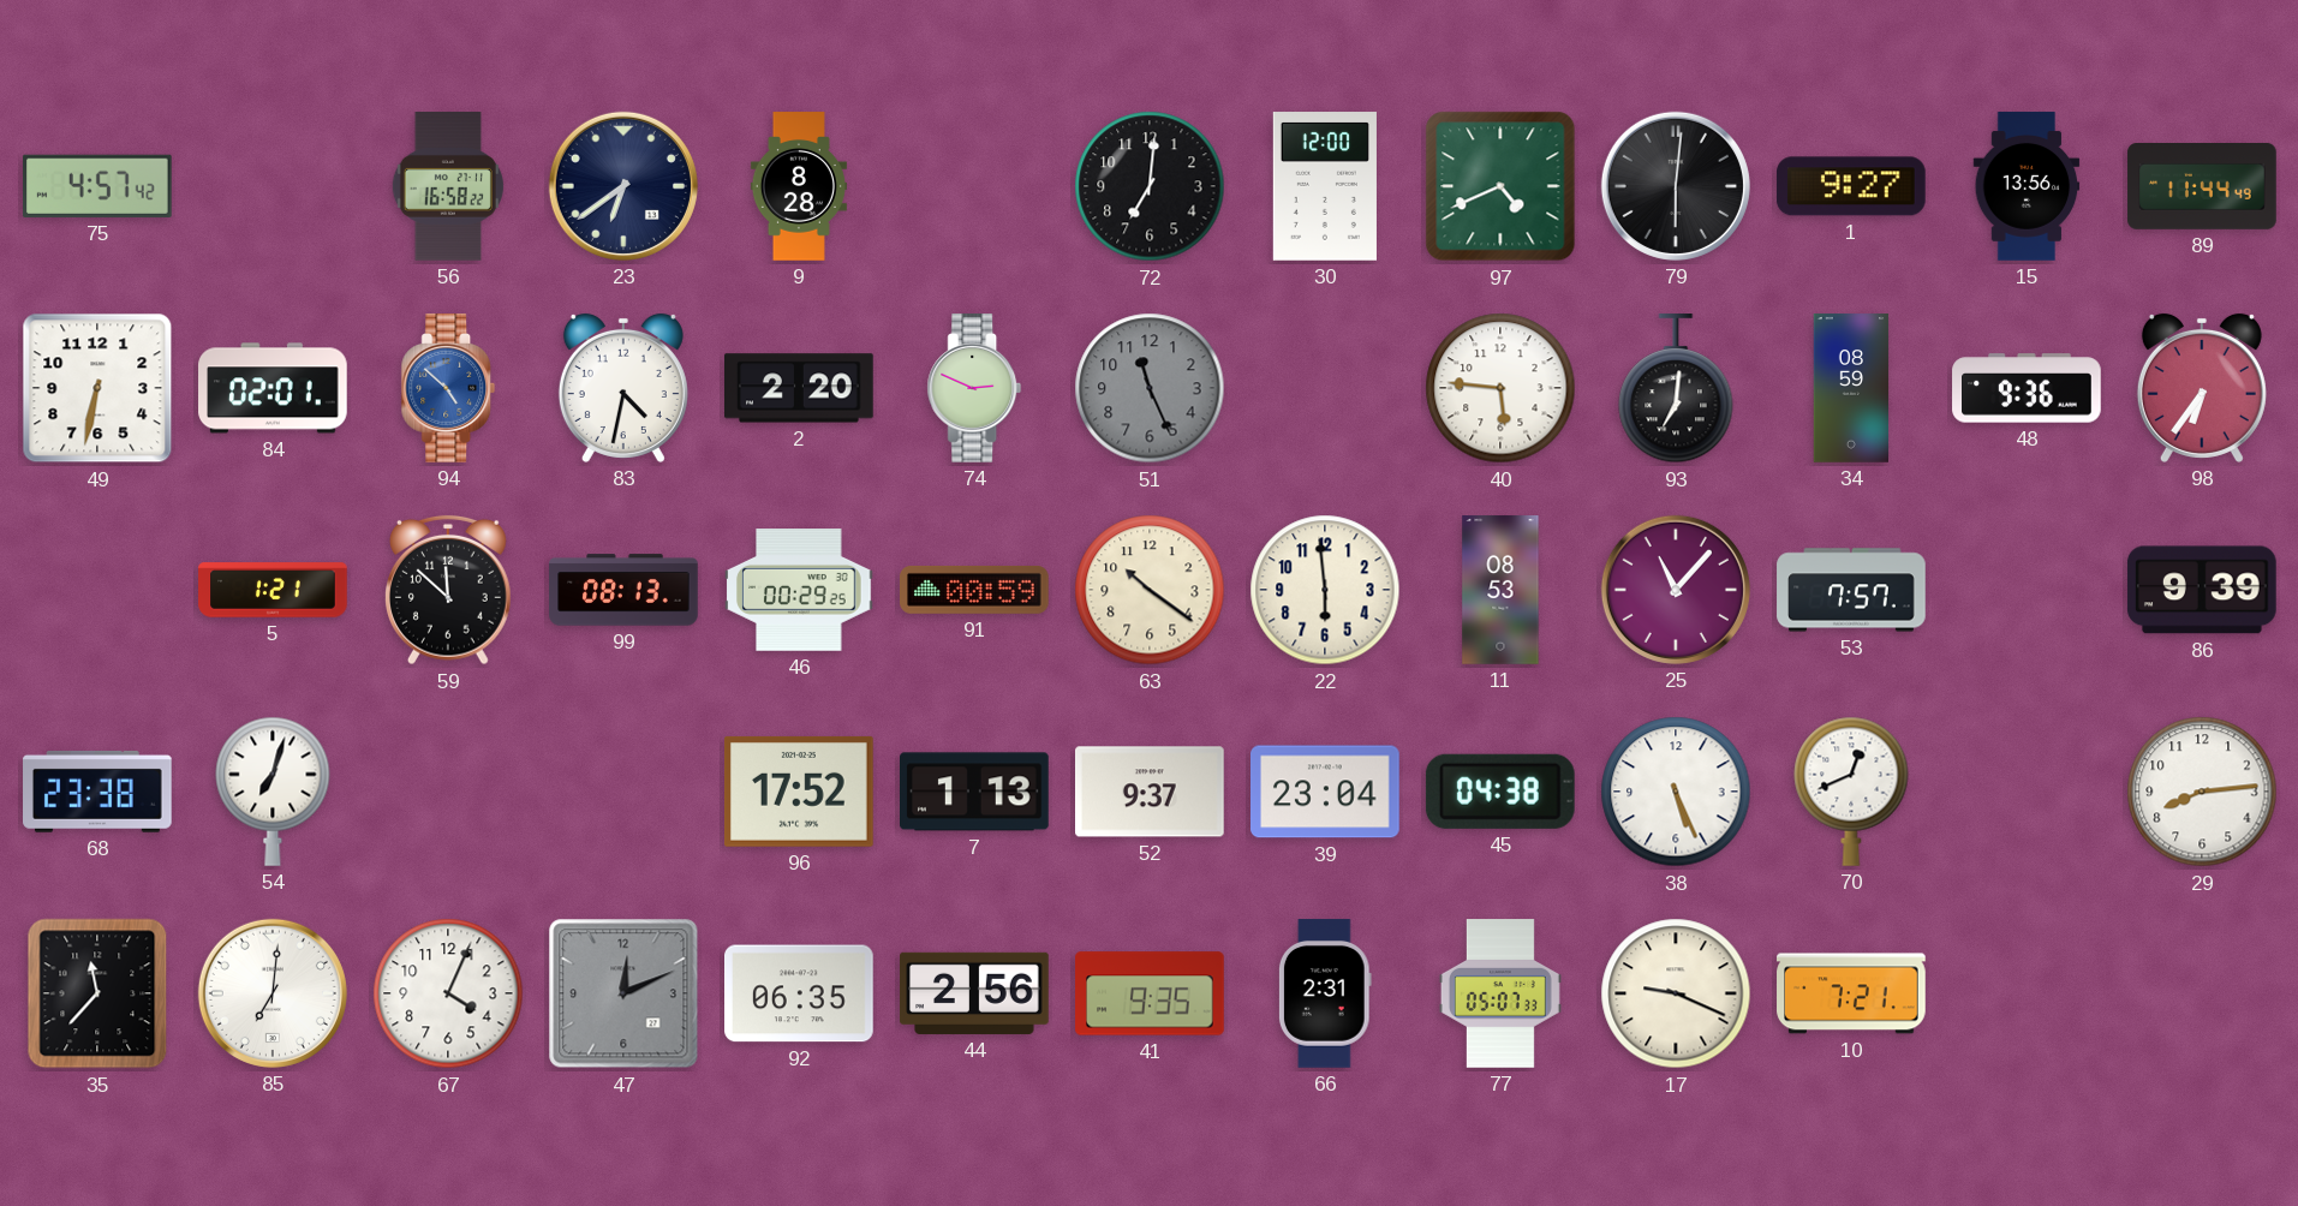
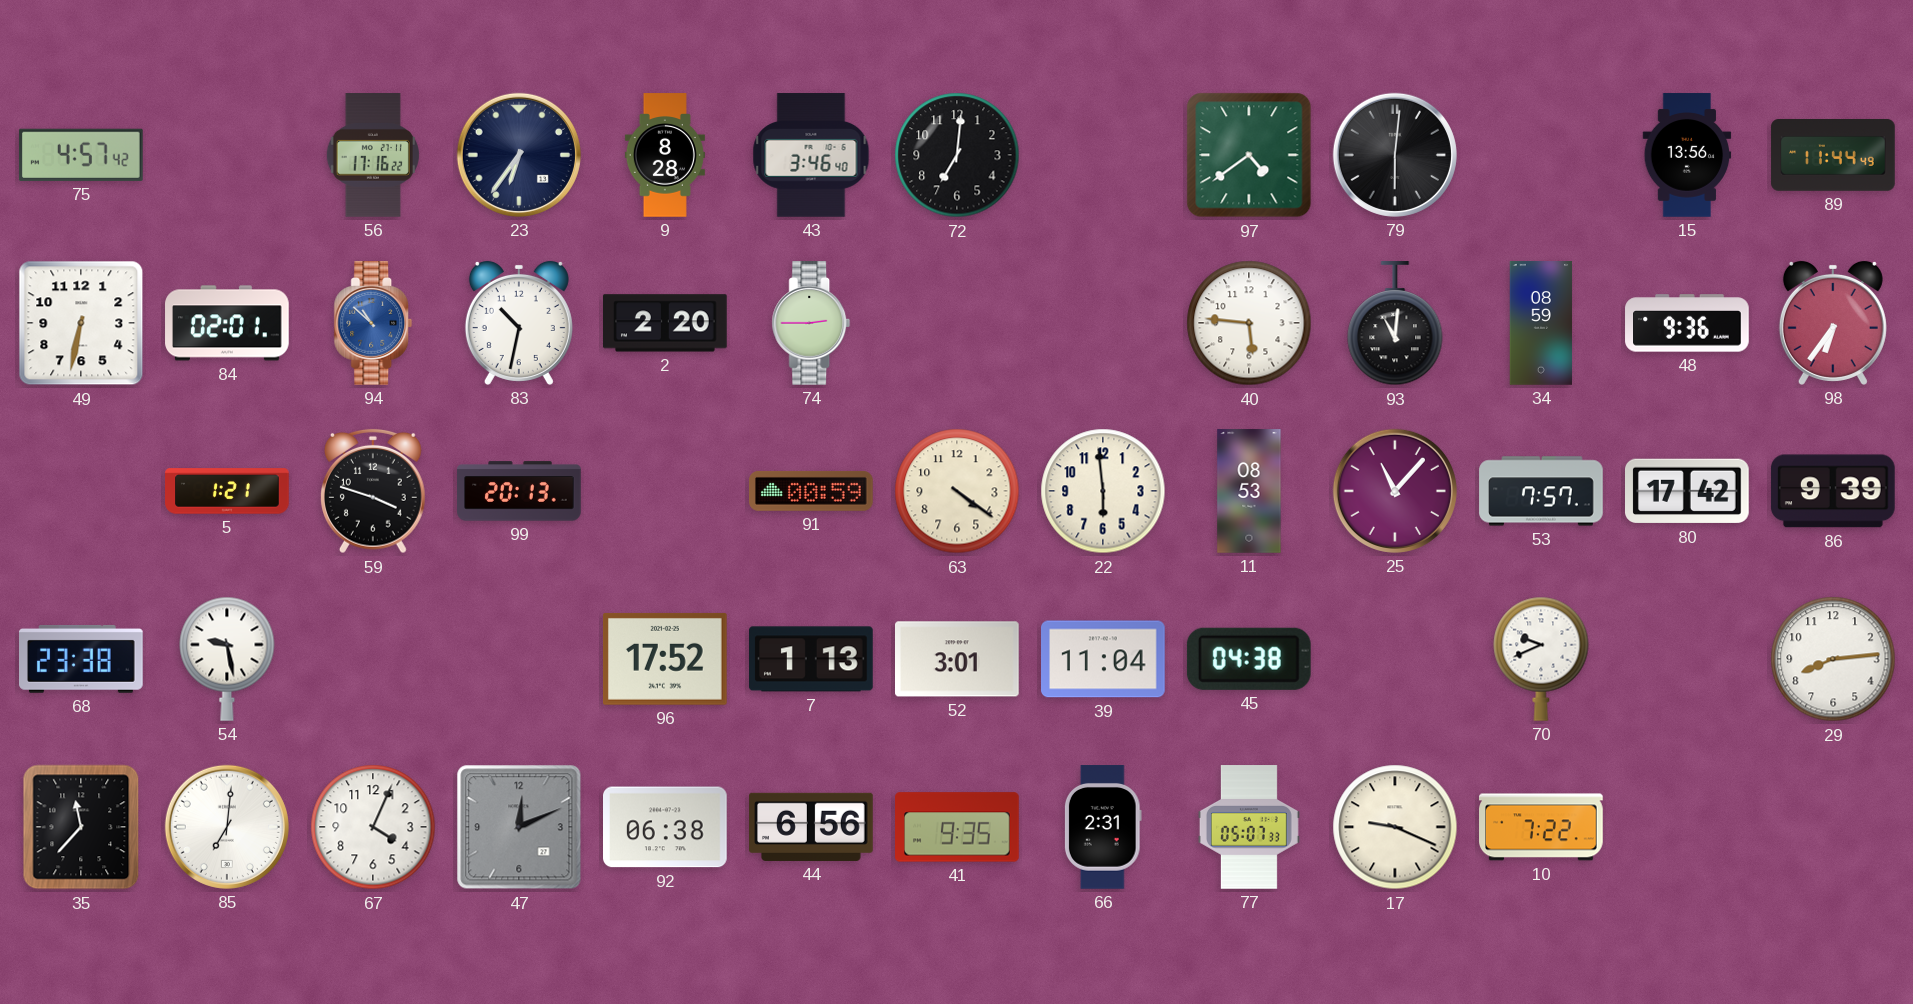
56: 16:58 -> 17:16
23: 6:39 -> 6:36
43: none -> 3:46
30: 12:00 -> none
97: 4:41 -> 4:39
1: 9:27 -> none
94: 4:52 -> 10:52
83: 4:32 -> 10:32
74: 2:49 -> 2:45
51: 11:26 -> none
93: 7:01 -> 11:01
59: 11:52 -> 3:48
99: 08:13 -> 20:13
46: 00:29 -> none
63: 10:21 -> 4:21
80: none -> 17:42
54: 7:03 -> 9:28
52: 9:37 -> 3:01
39: 23:04 -> 11:04
38: 5:26 -> none
70: 12:41 -> 9:41
92: 06:35 -> 06:38
44: 2:56 -> 6:56
10: 7:21 -> 7:22
